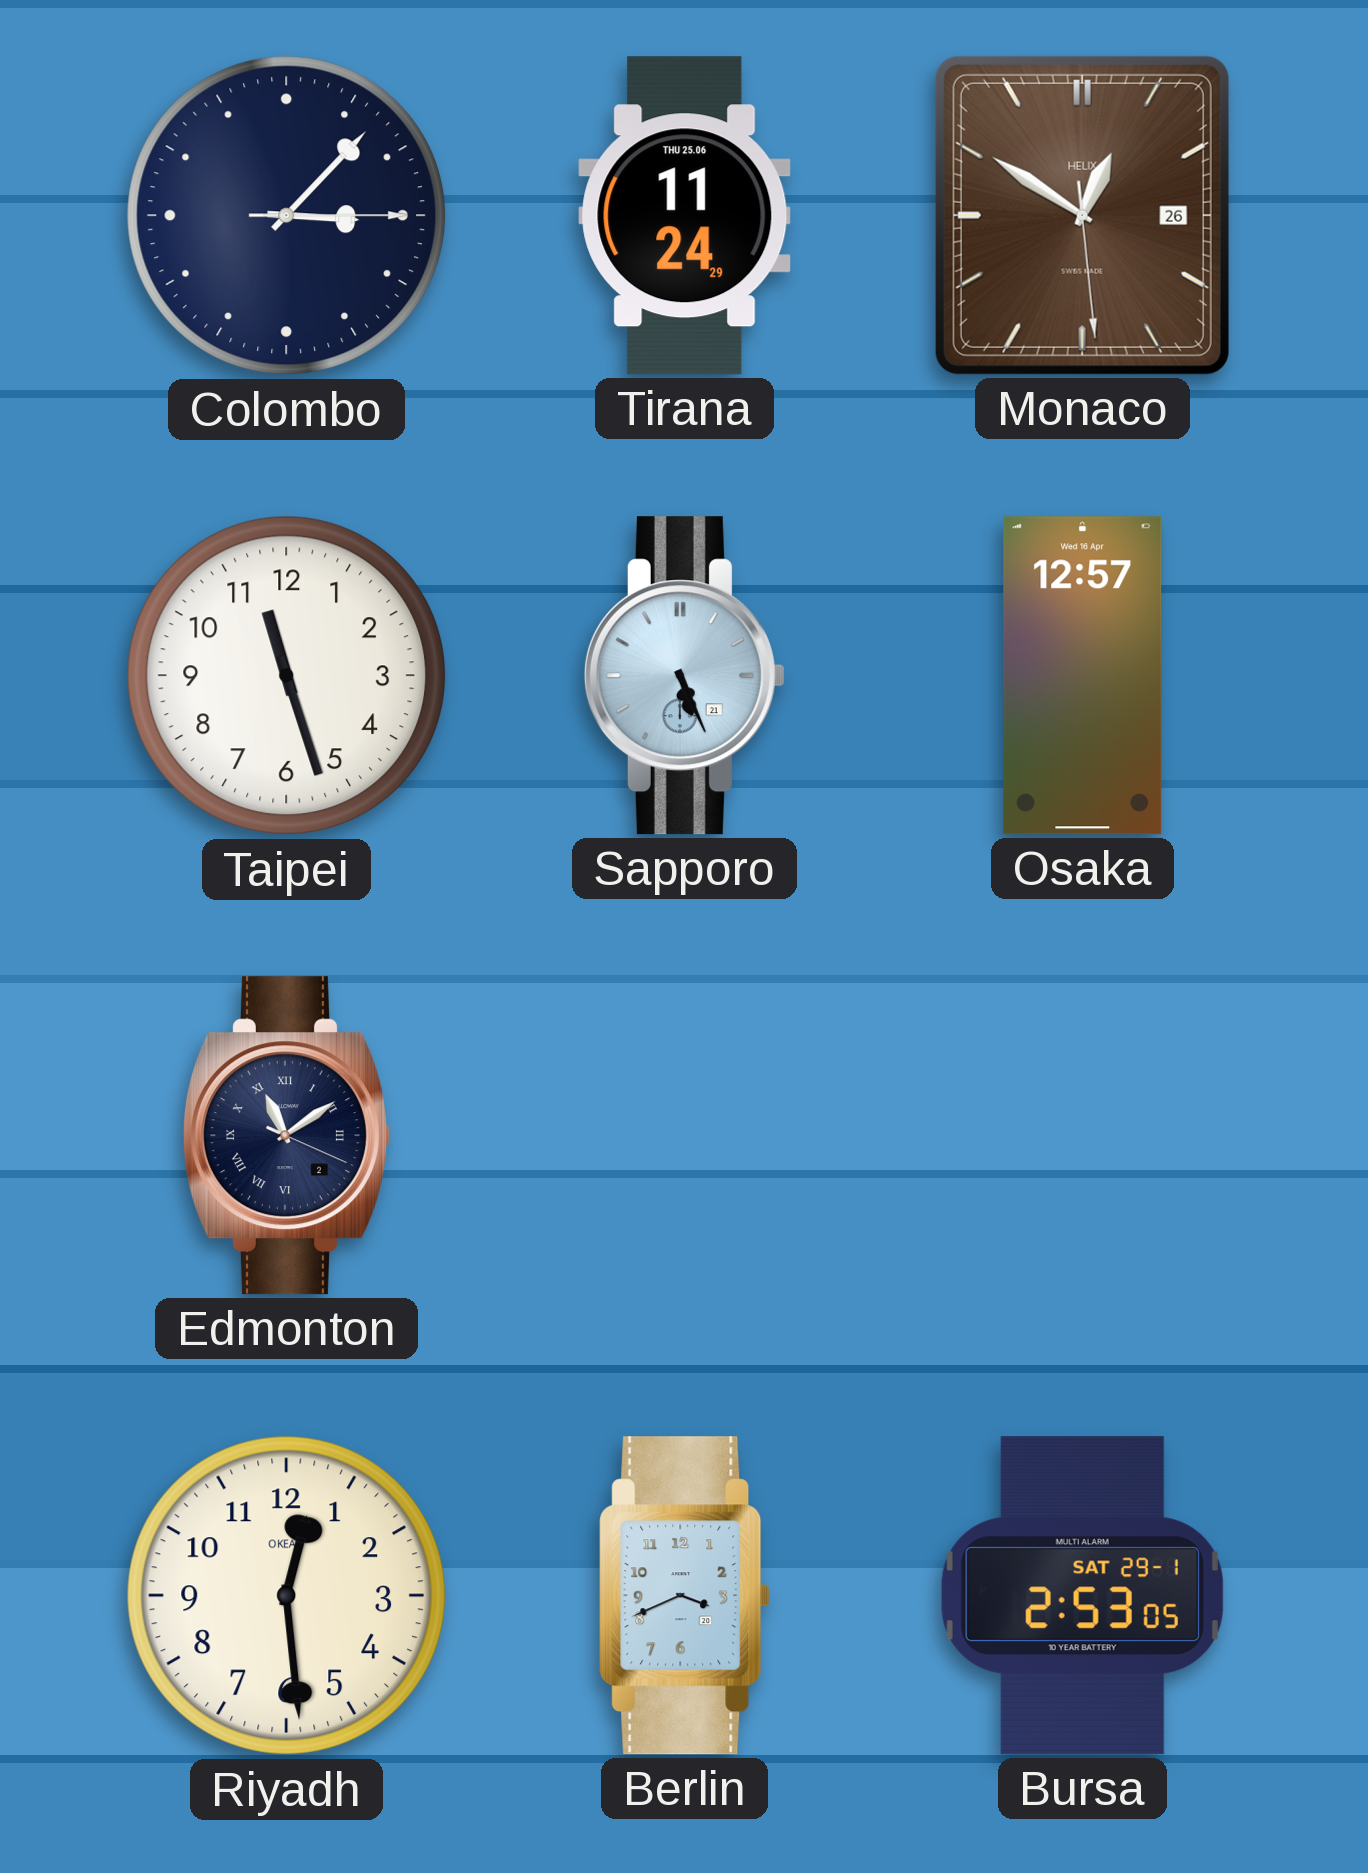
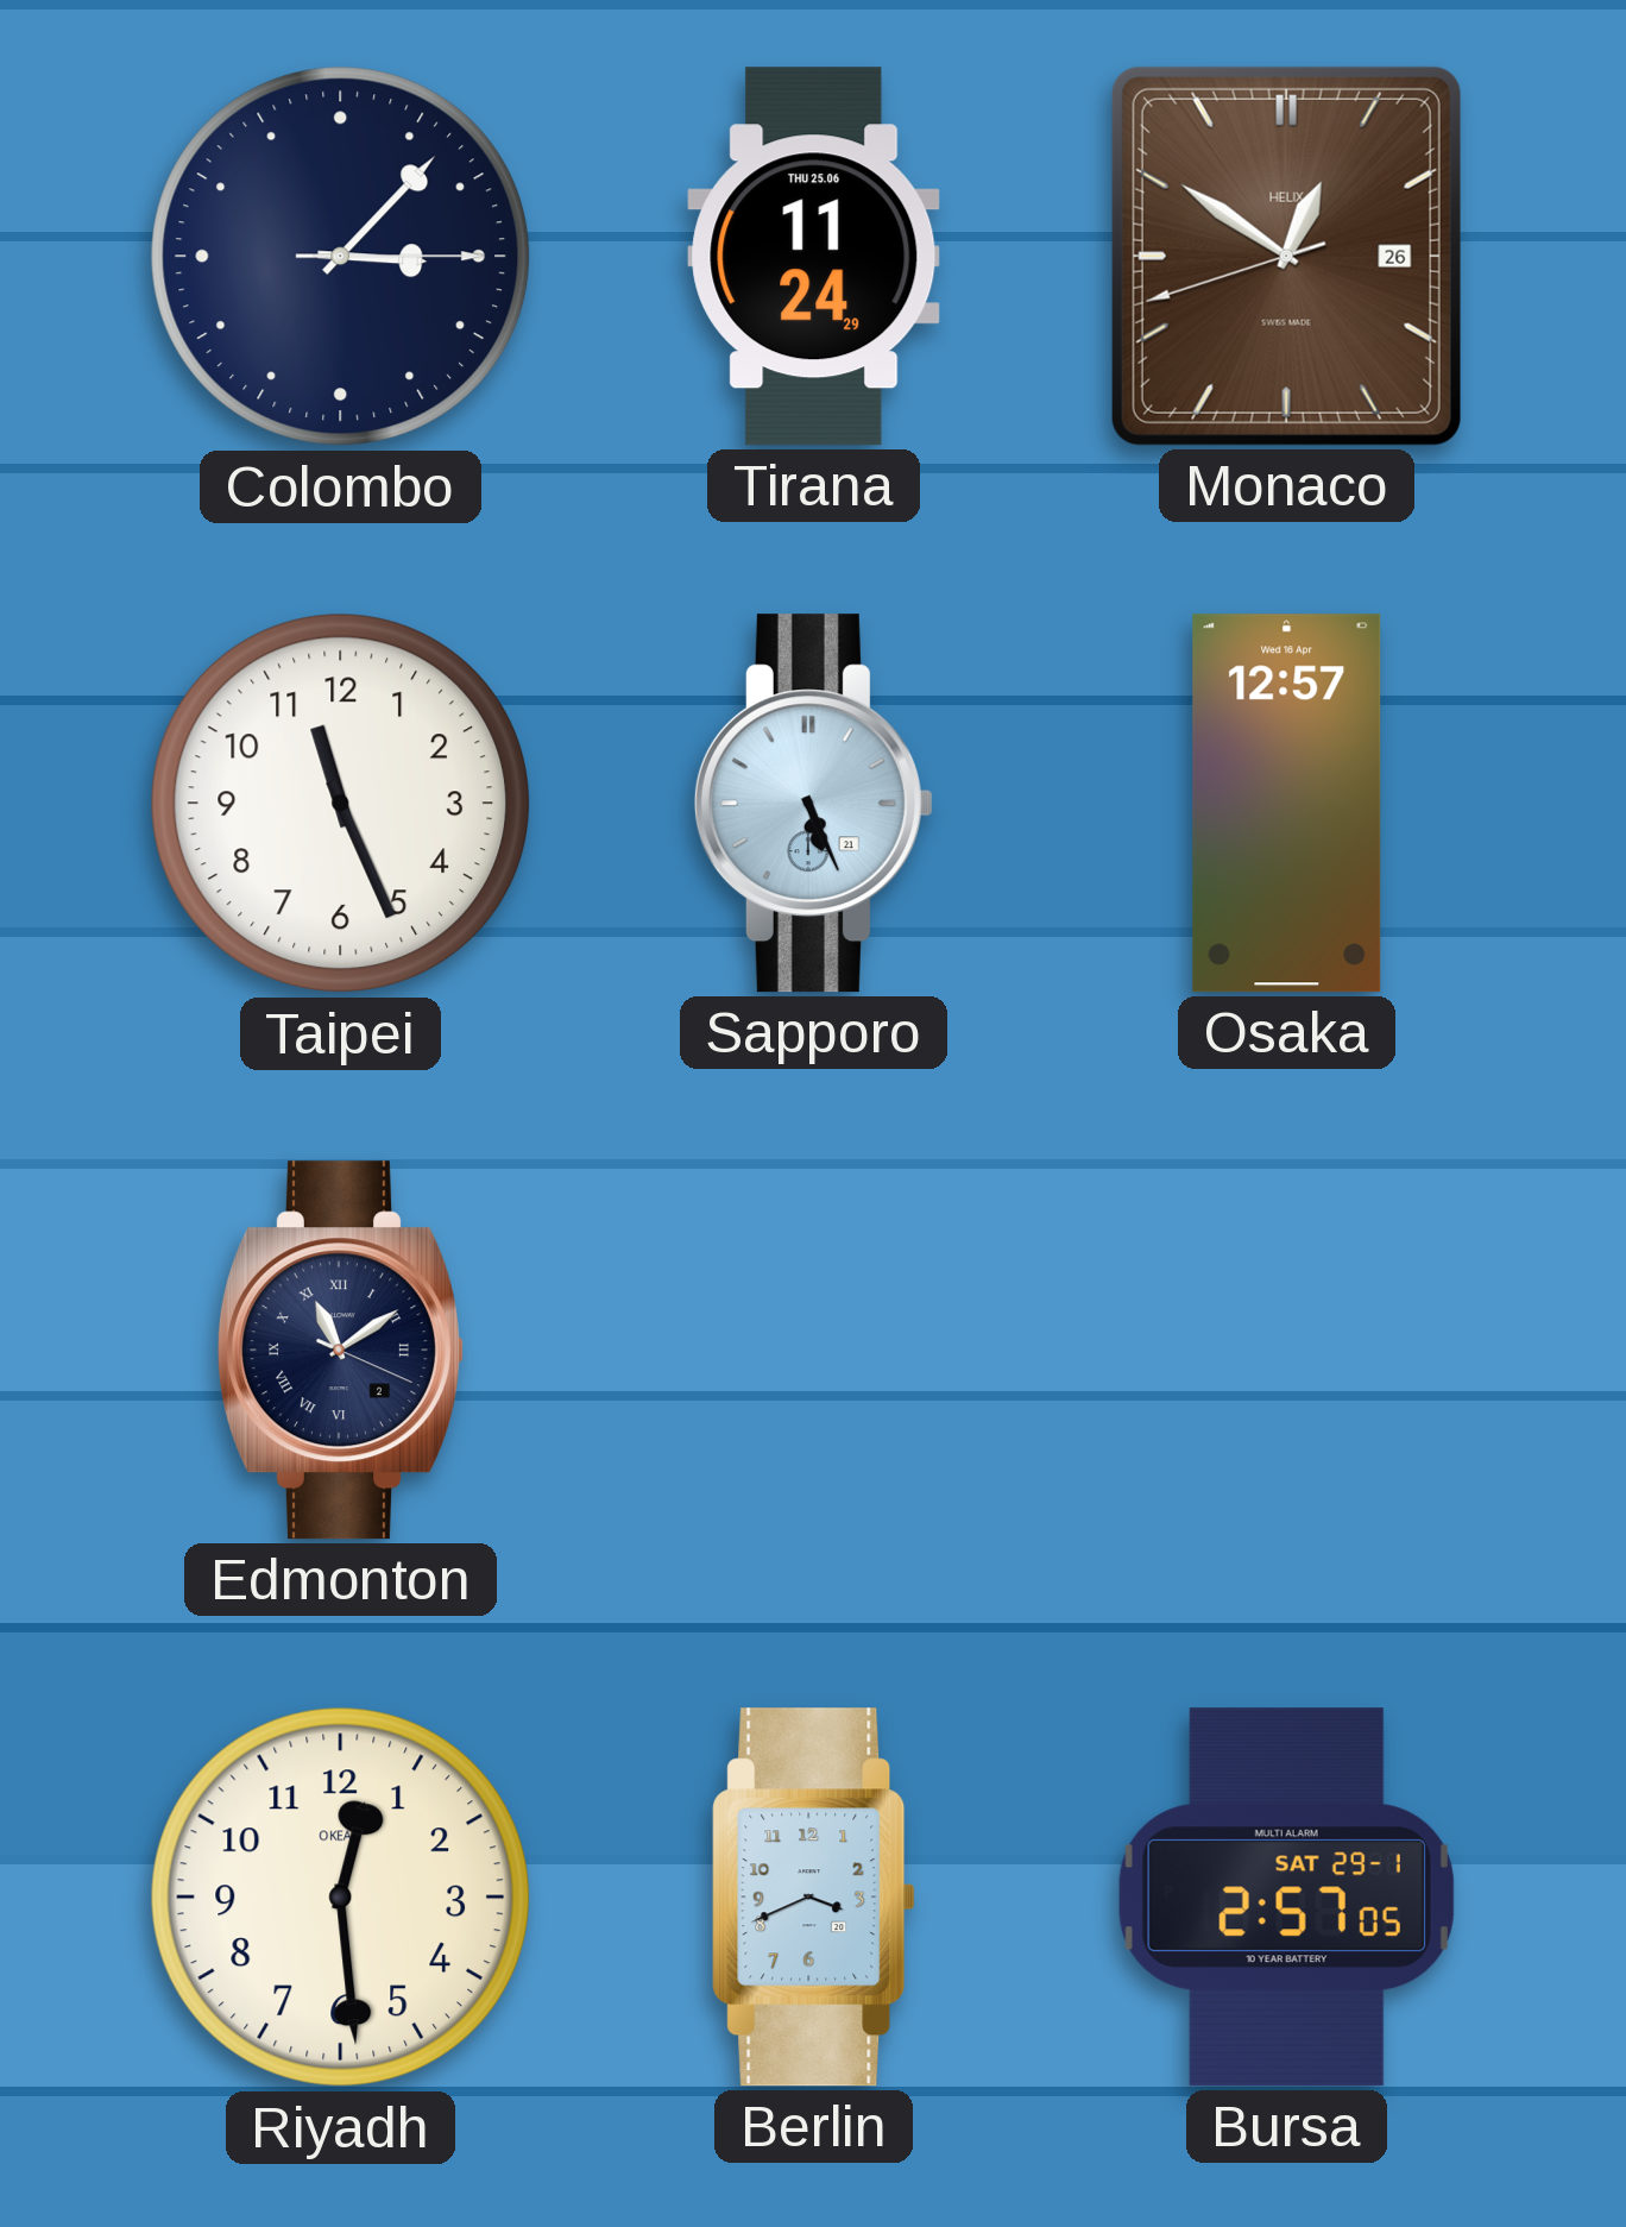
Monaco: 12:50:29 -> 12:50:42
Taipei: 11:27 -> 11:26
Bursa: 2:53 -> 2:57
